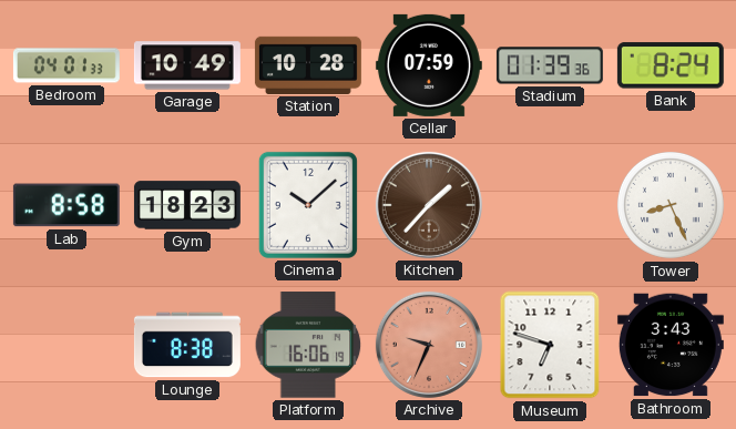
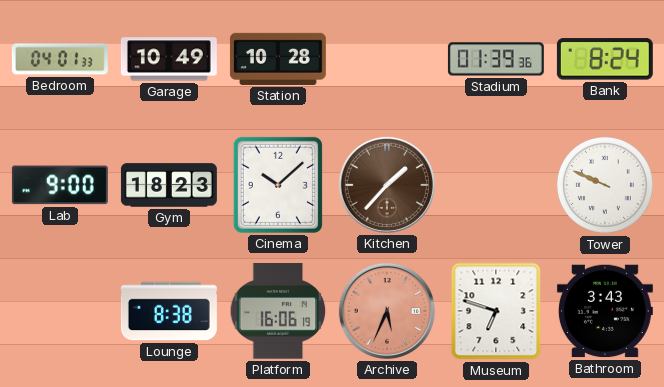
Cellar: 07:59 -> none
Lab: 8:58 -> 9:00
Tower: 8:26 -> 9:49
Archive: 9:34 -> 5:34
